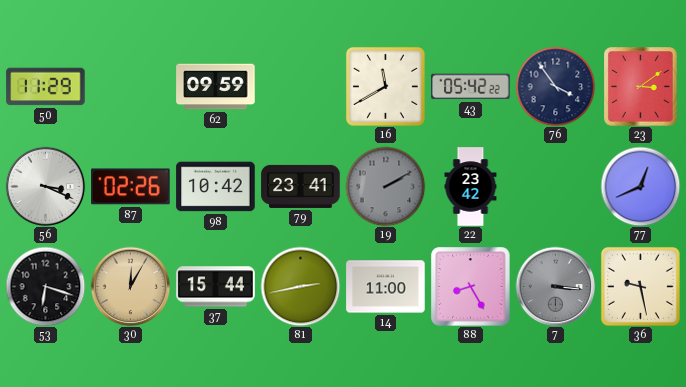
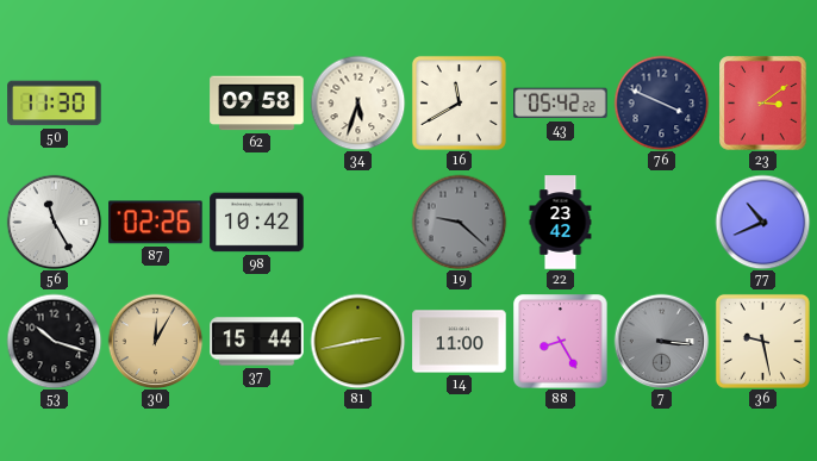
50: 11:29 -> 11:30
62: 09:59 -> 09:58
34: none -> 5:33
76: 3:54 -> 3:49
56: 3:19 -> 11:25
79: 23:41 -> none
19: 2:10 -> 9:22
77: 12:41 -> 10:41
53: 6:18 -> 10:18
